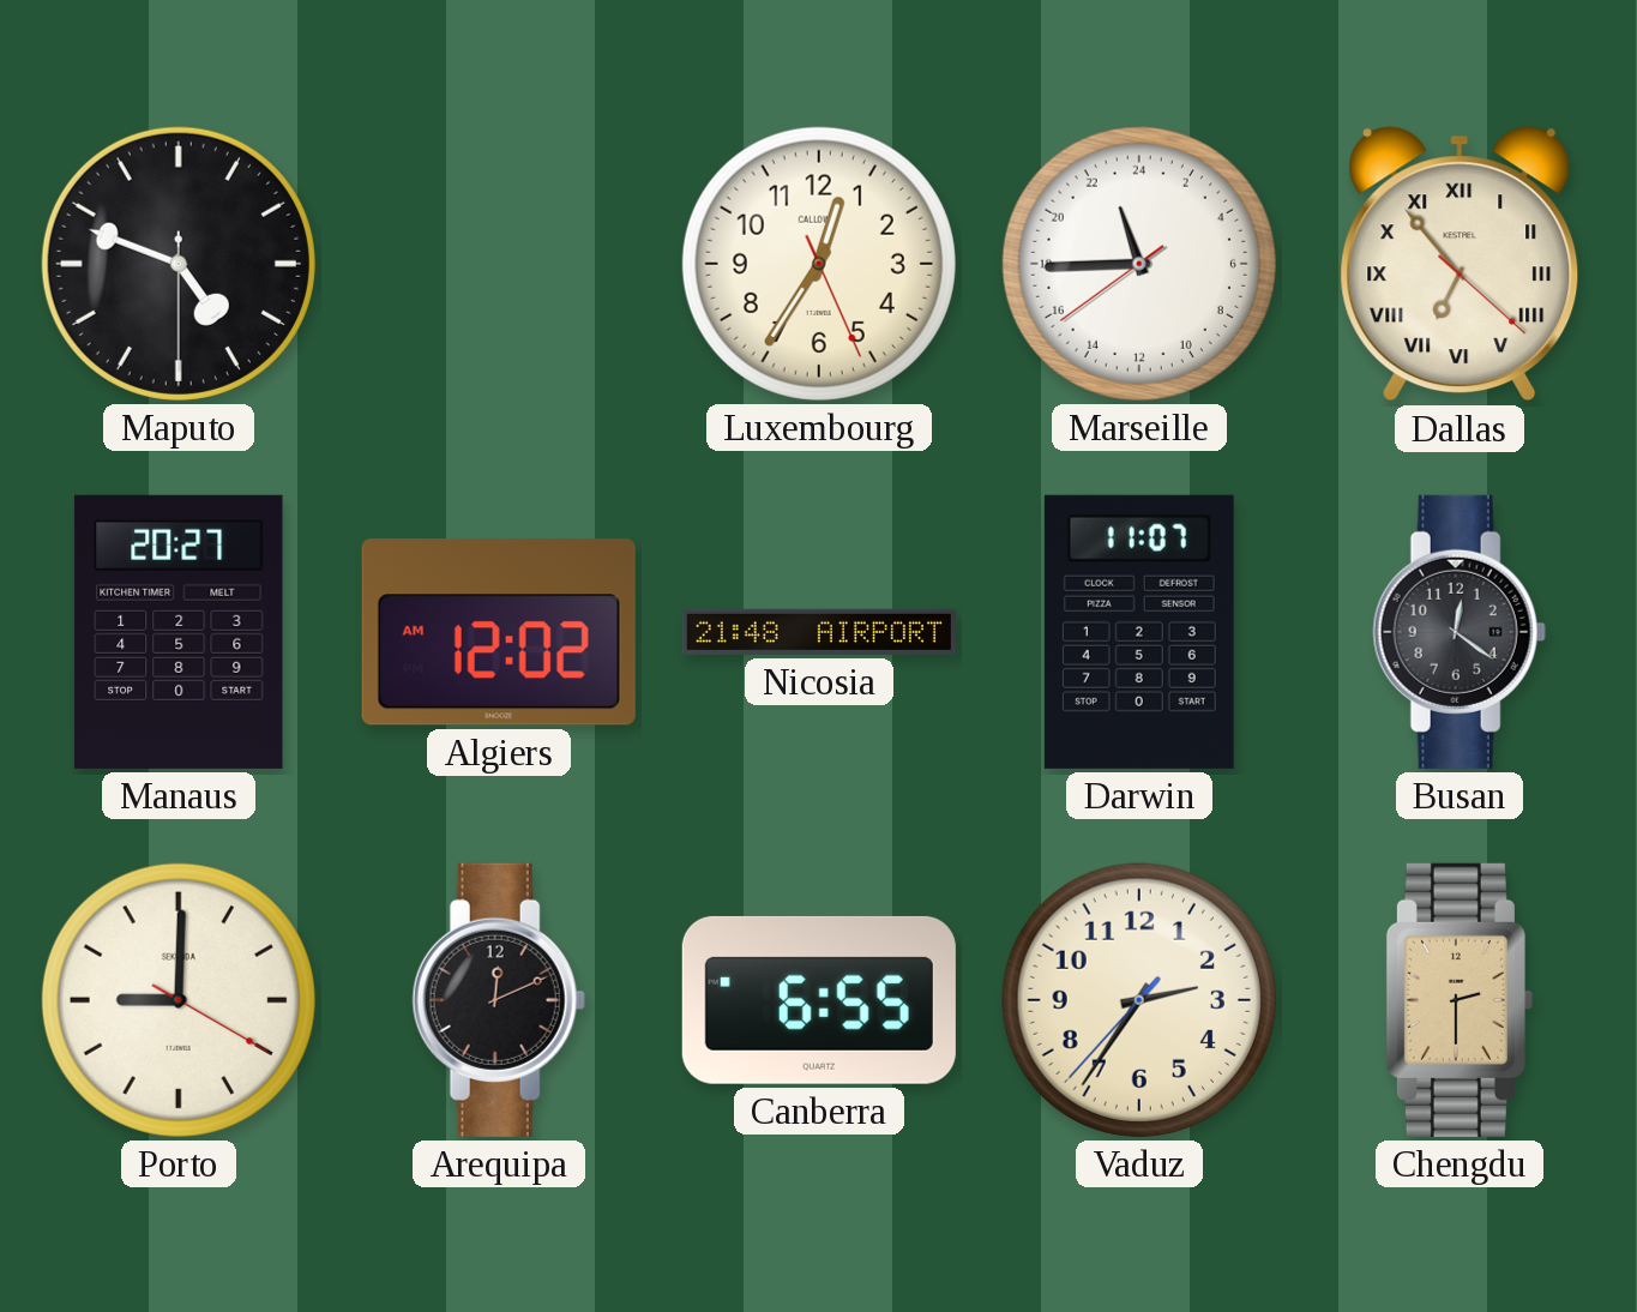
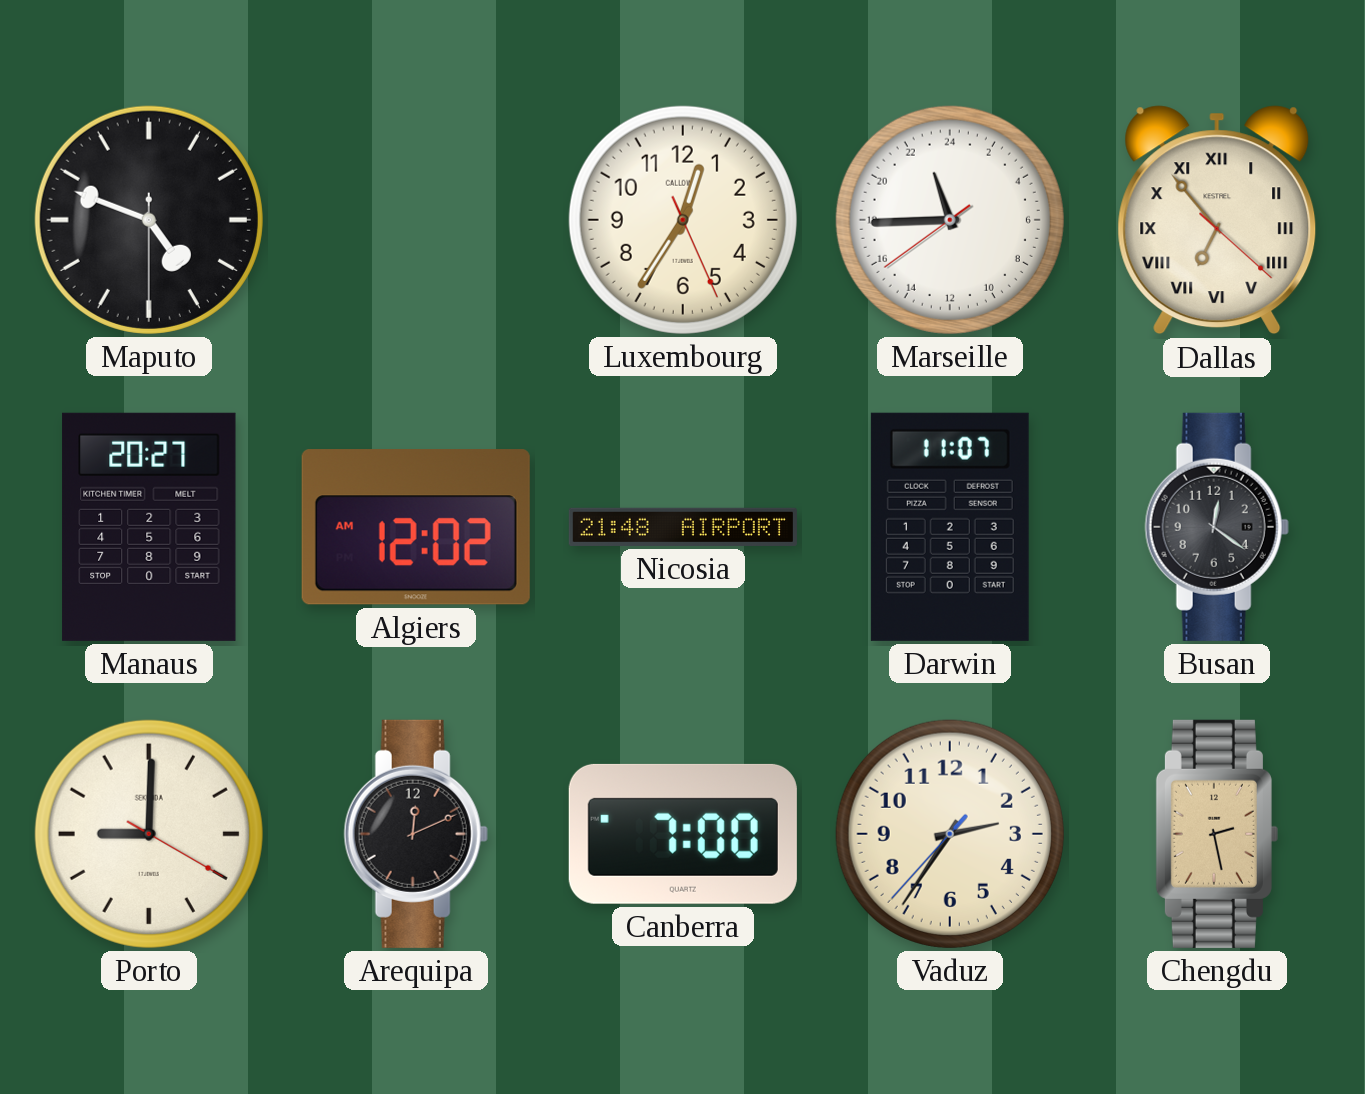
Canberra: 6:55 -> 7:00
Chengdu: 2:30 -> 2:28
